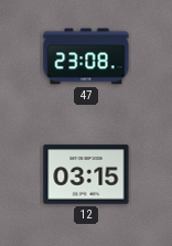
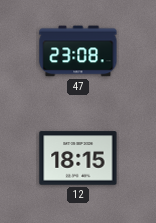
12: 03:15 -> 18:15
